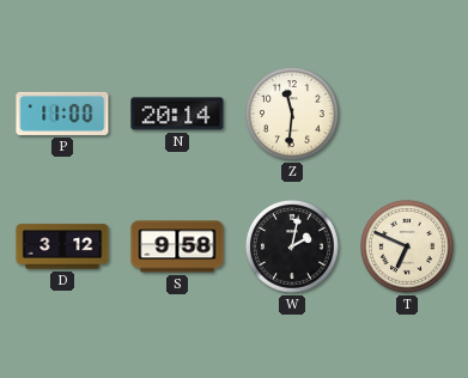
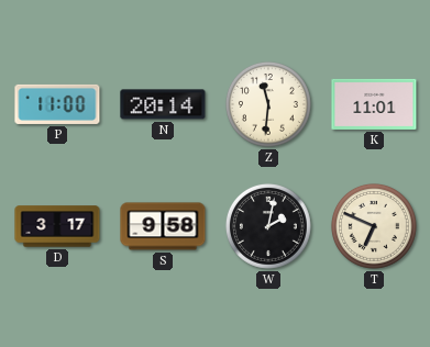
K: none -> 11:01
D: 3:12 -> 3:17
